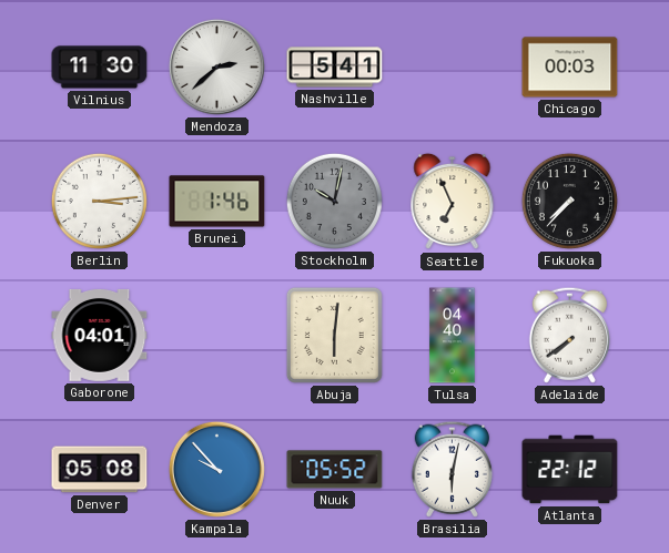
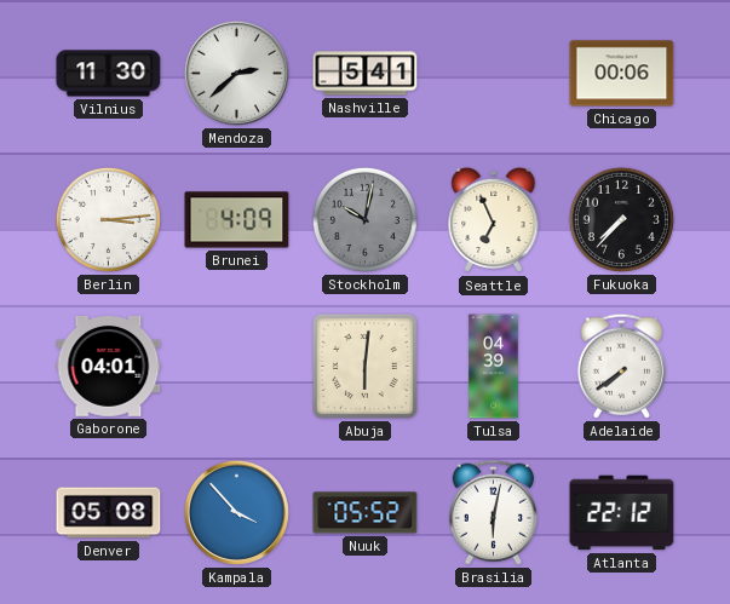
Chicago: 00:03 -> 00:06
Brunei: 1:46 -> 4:09
Tulsa: 04:40 -> 04:39
Kampala: 9:53 -> 3:53
